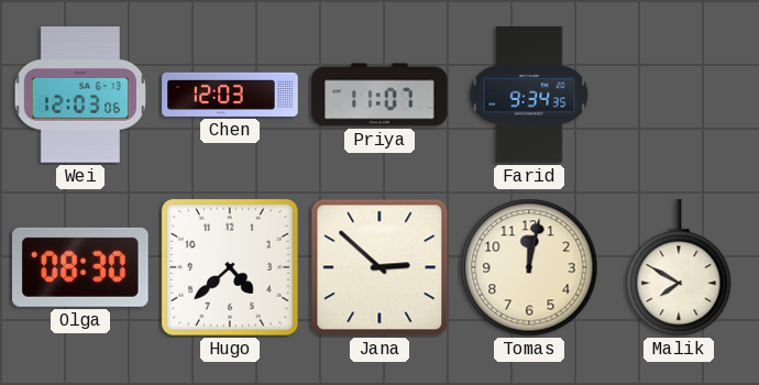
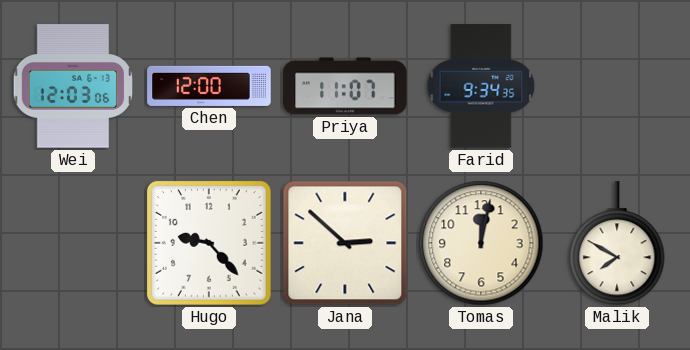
Chen: 12:03 -> 12:00
Olga: 08:30 -> none
Hugo: 4:38 -> 9:23
